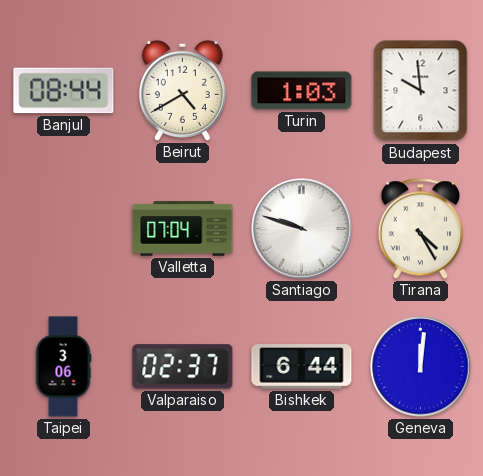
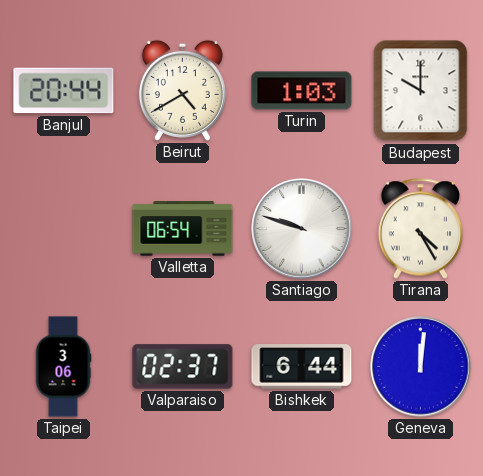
Banjul: 08:44 -> 20:44
Budapest: 9:59 -> 10:00
Valletta: 07:04 -> 06:54
